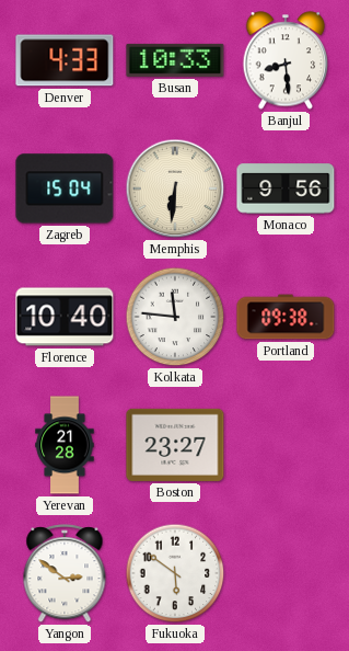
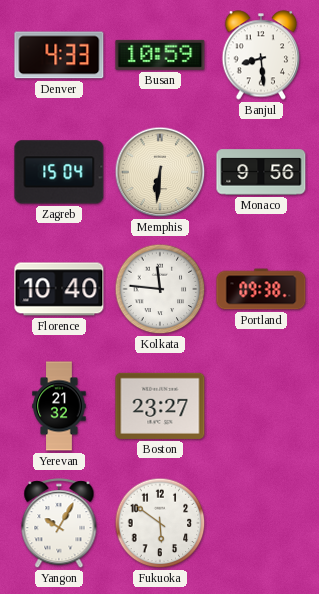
Busan: 10:33 -> 10:59
Yerevan: 21:28 -> 21:32
Yangon: 2:51 -> 10:05
